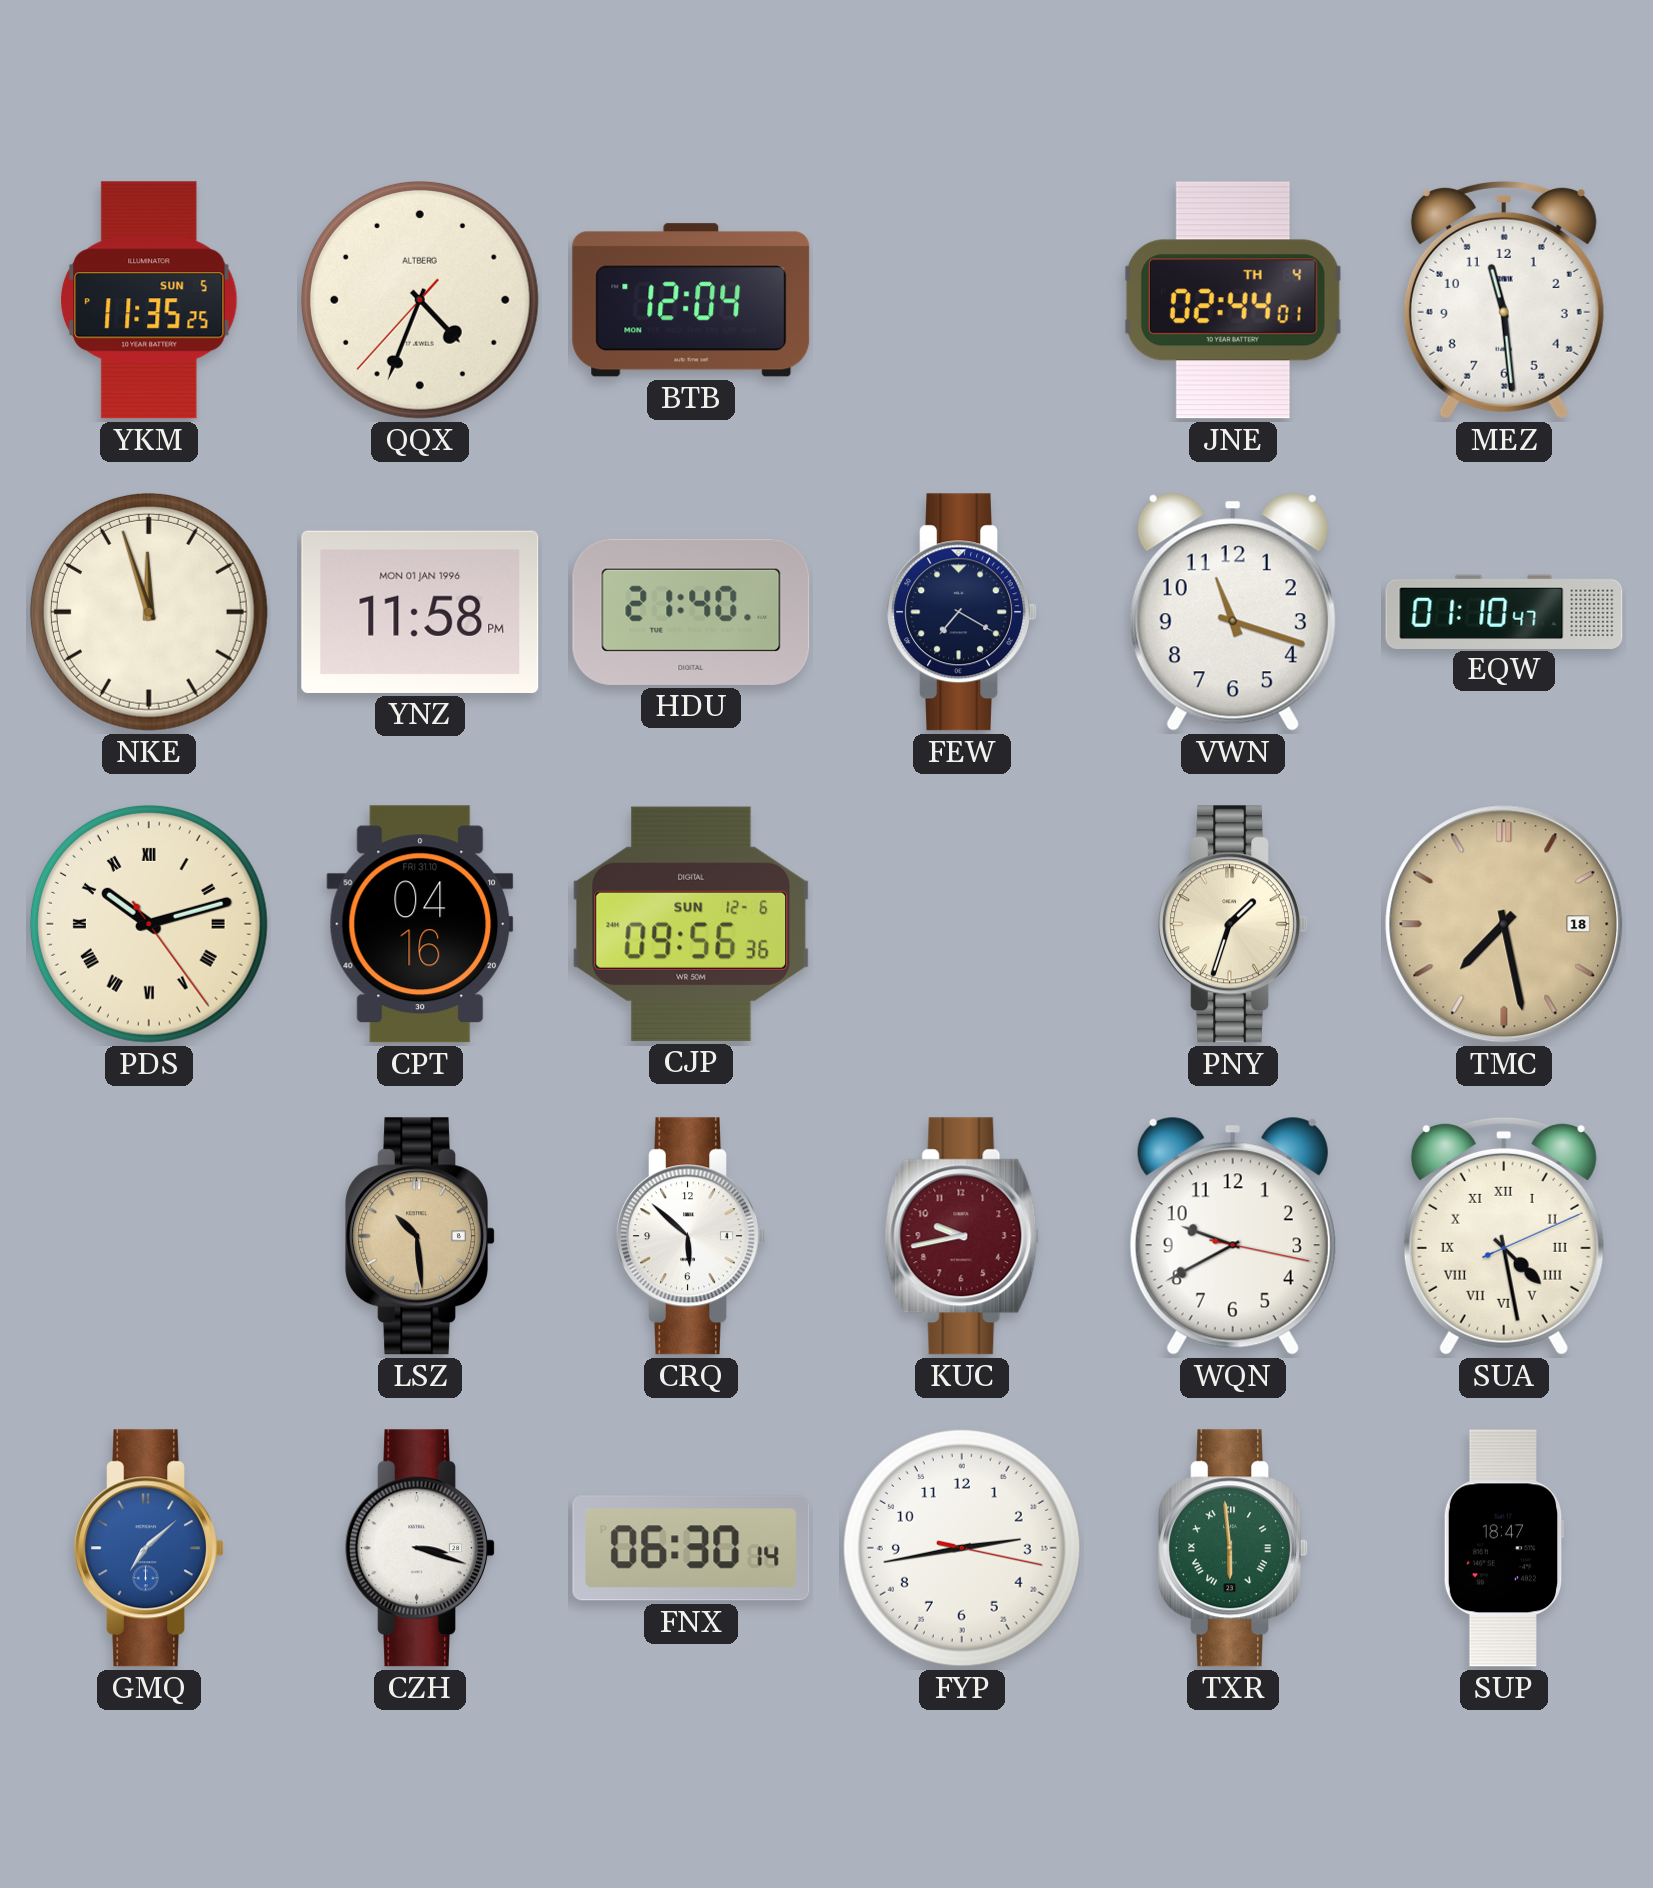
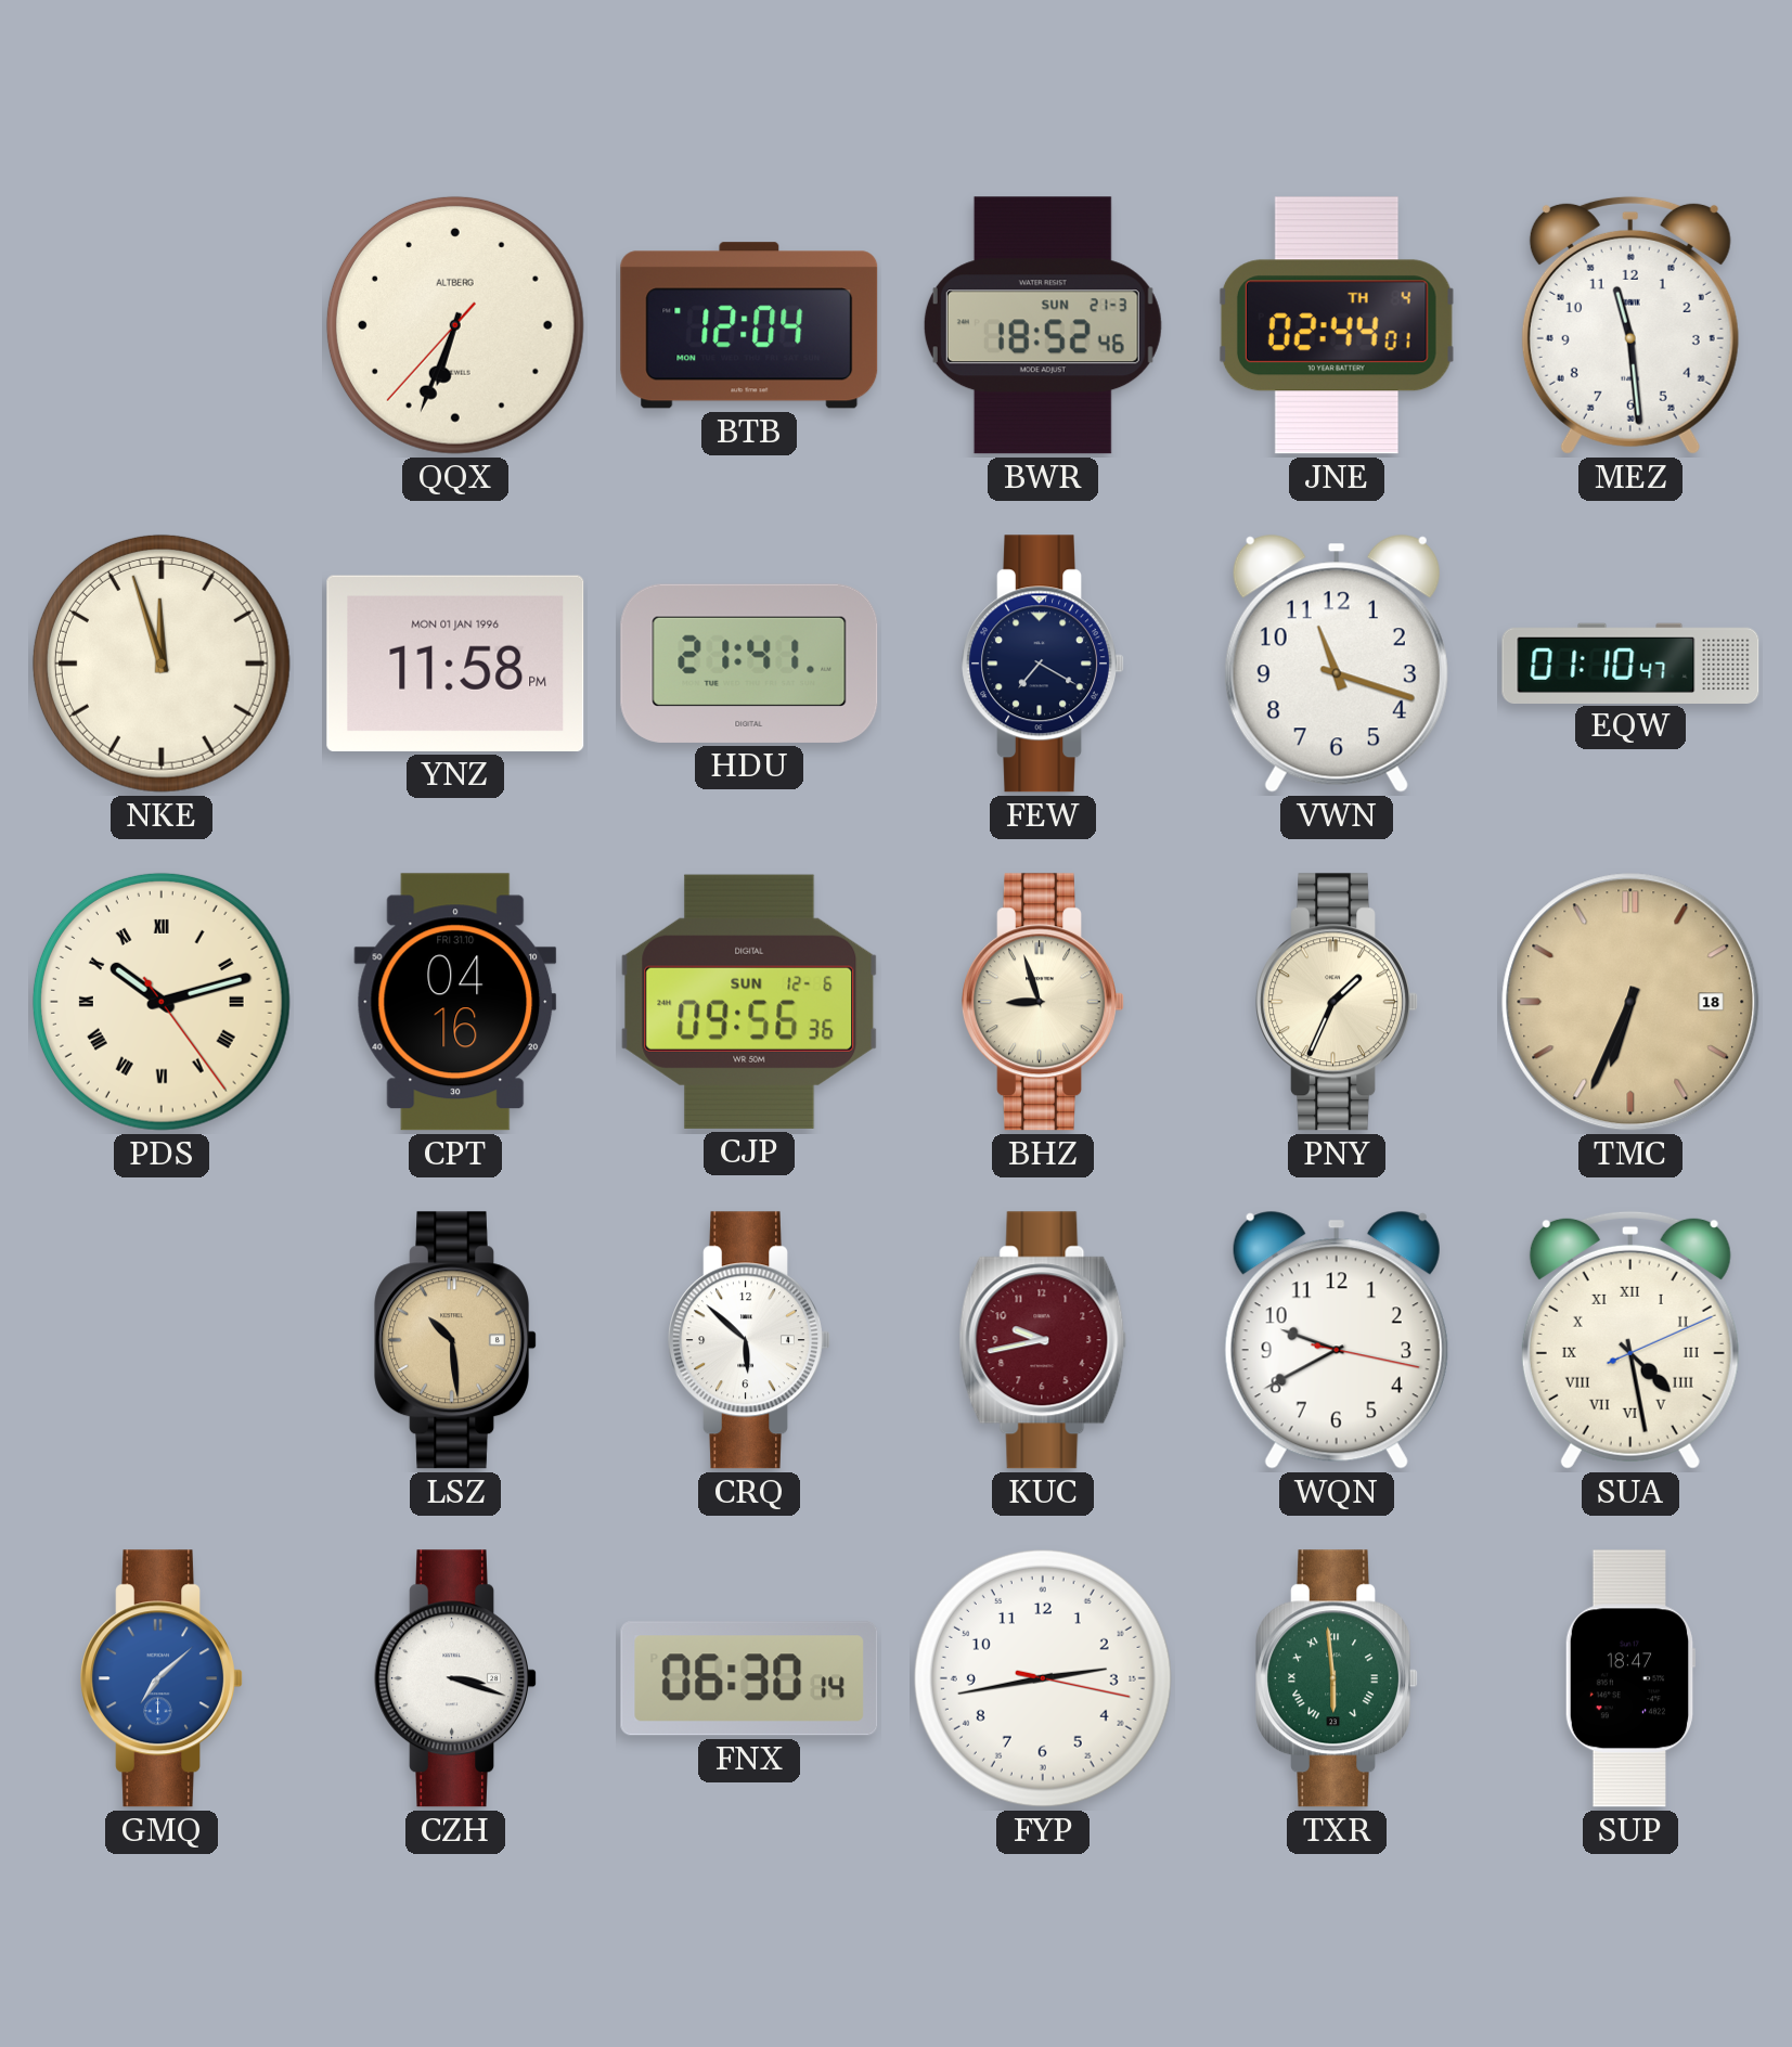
YKM: 11:35 -> none
QQX: 4:33 -> 6:33
BWR: none -> 18:52
HDU: 21:40 -> 21:41
BHZ: none -> 8:57
PNY: 1:33 -> 1:34
TMC: 7:28 -> 6:34
